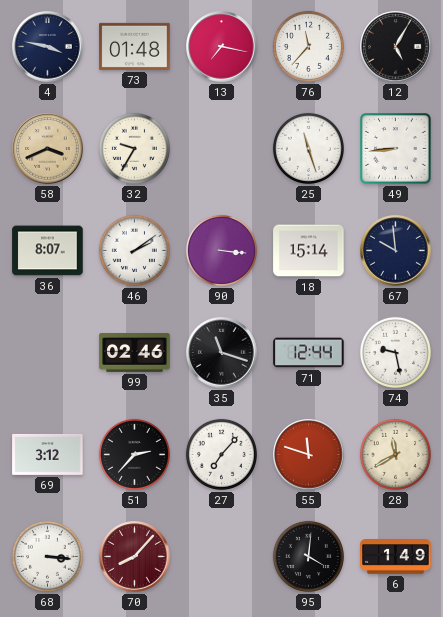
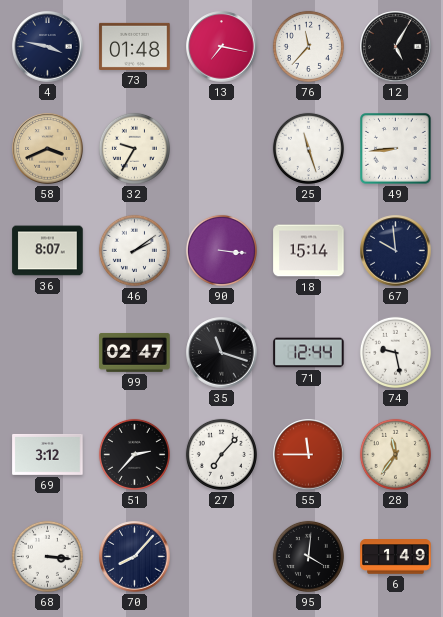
99: 02:46 -> 02:47
55: 11:48 -> 11:45
28: 11:40 -> 11:36
70 dial: burgundy -> navy
